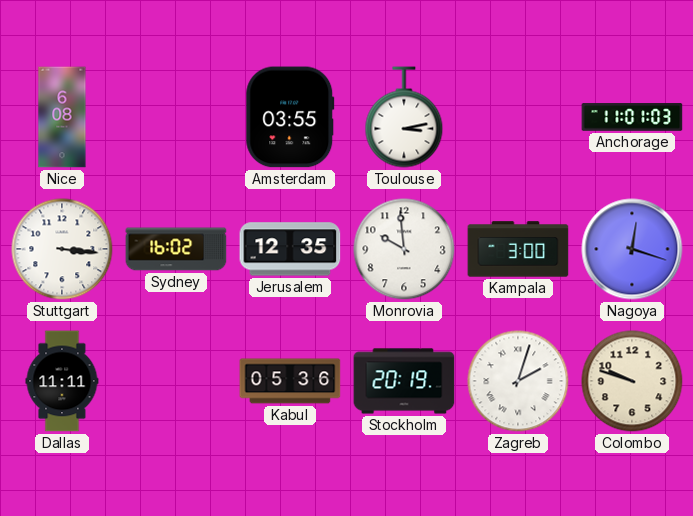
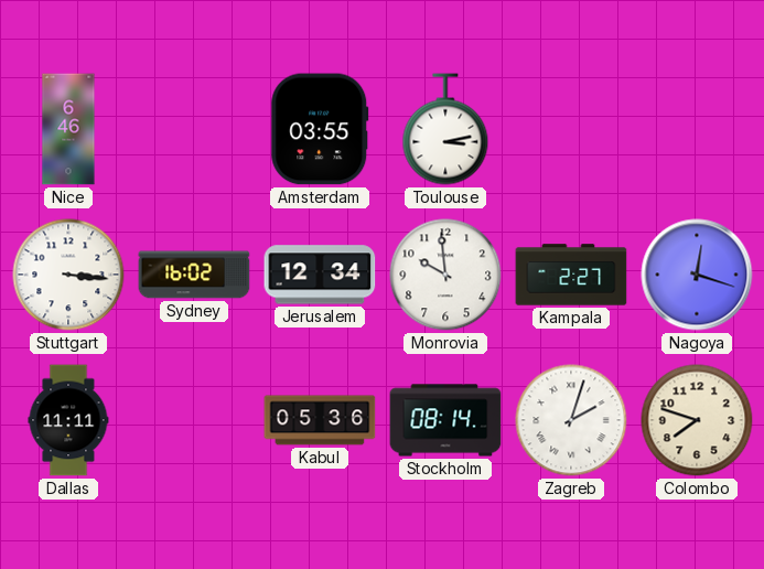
Nice: 6:08 -> 6:46
Anchorage: 11:01 -> none
Jerusalem: 12:35 -> 12:34
Kampala: 3:00 -> 2:27
Stockholm: 20:19 -> 08:14
Colombo: 9:48 -> 7:48
